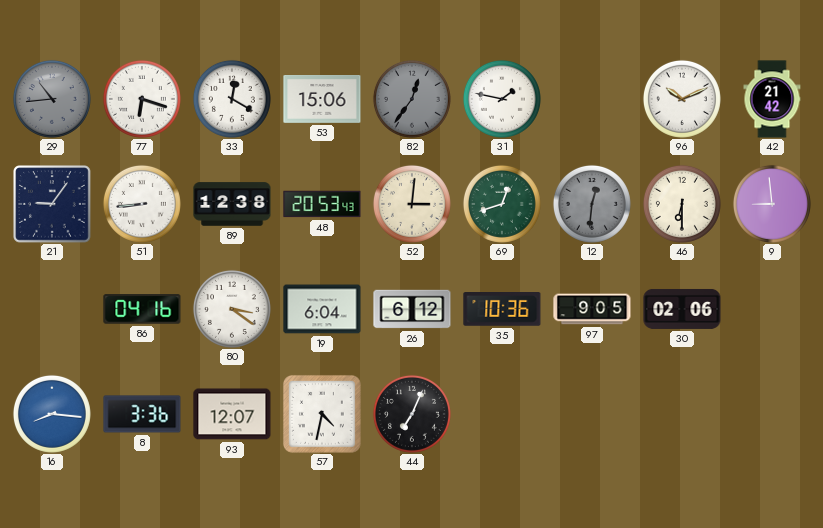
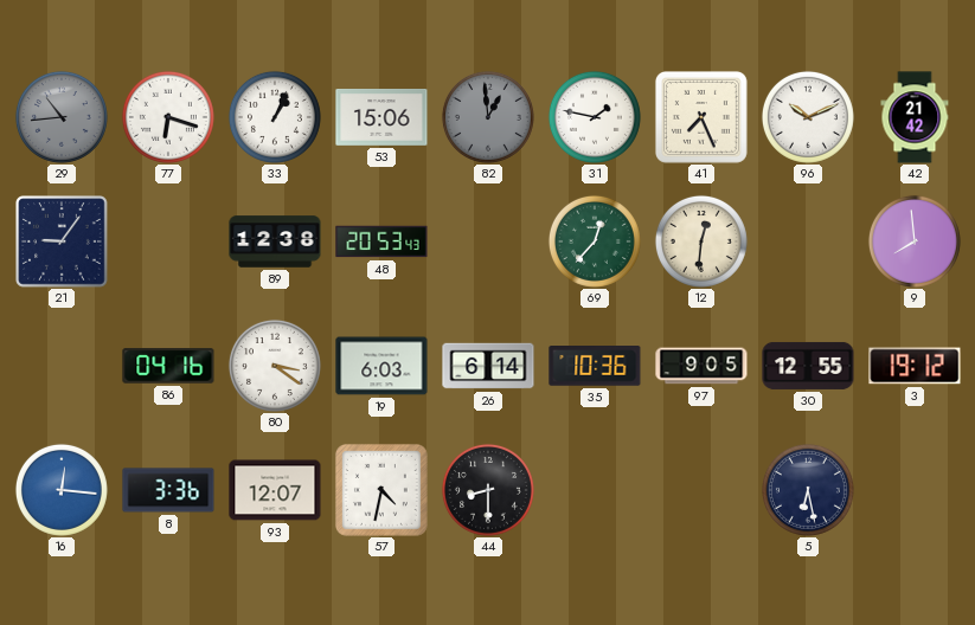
33: 12:20 -> 1:04
82: 12:36 -> 12:59
41: none -> 7:26
51: 8:44 -> none
52: 3:01 -> none
69: 12:42 -> 12:37
12 dial: grey -> cream
46: 6:30 -> none
9: 8:59 -> 7:59
19: 6:04 -> 6:03
26: 6:12 -> 6:14
30: 02:06 -> 12:55
3: none -> 19:12
16: 8:16 -> 12:16
44: 7:04 -> 8:30
5: none -> 6:28
